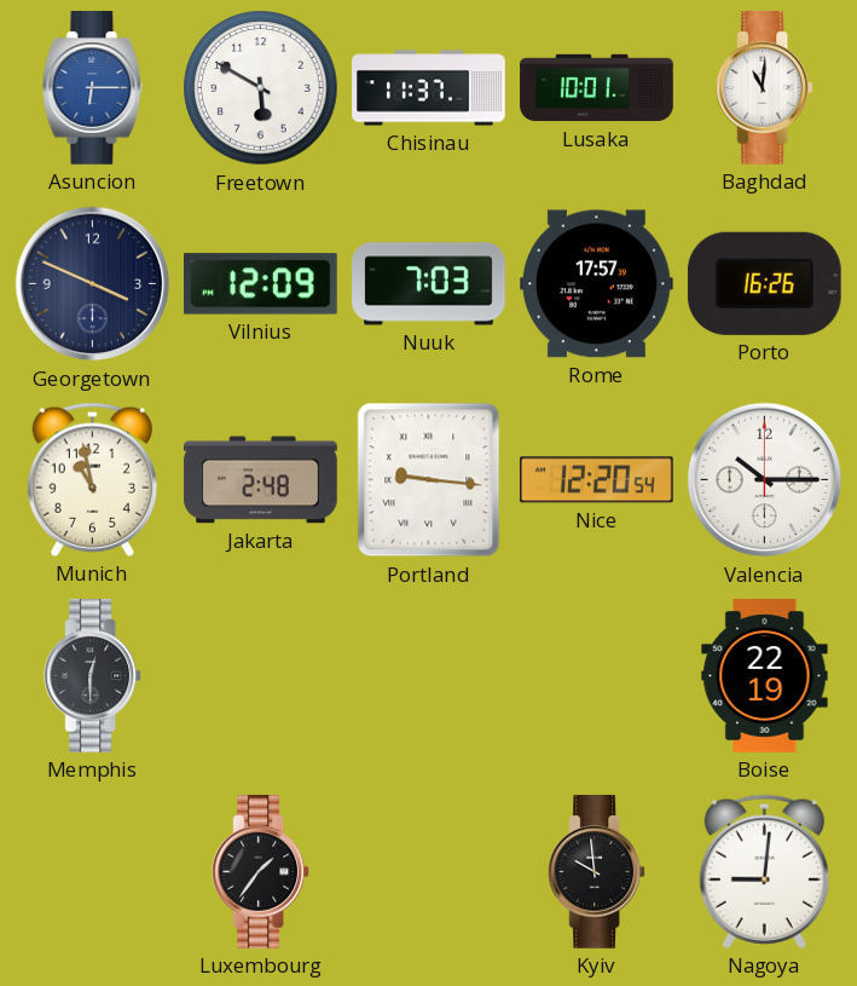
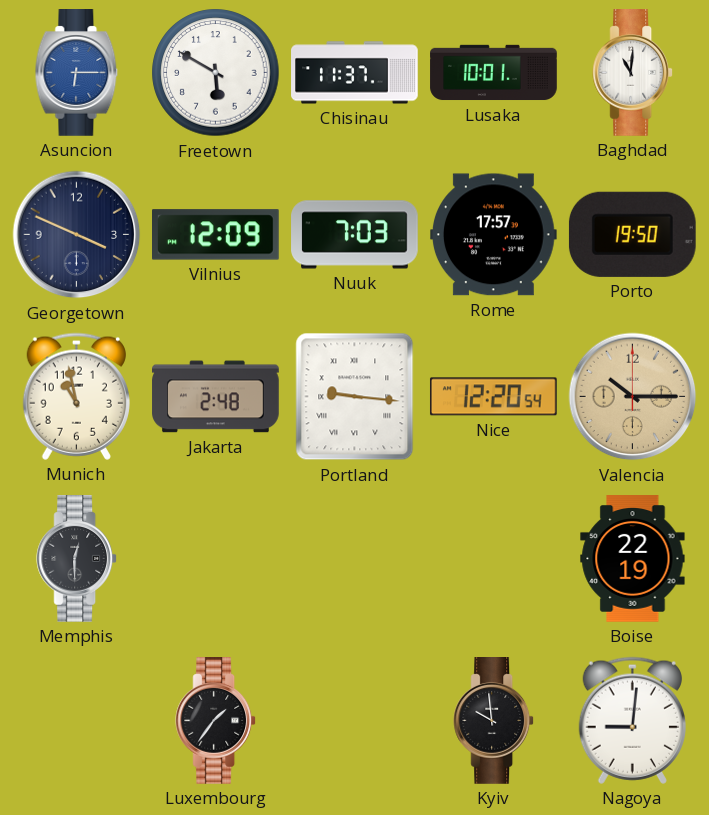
Porto: 16:26 -> 19:50
Valencia dial: white -> champagne
